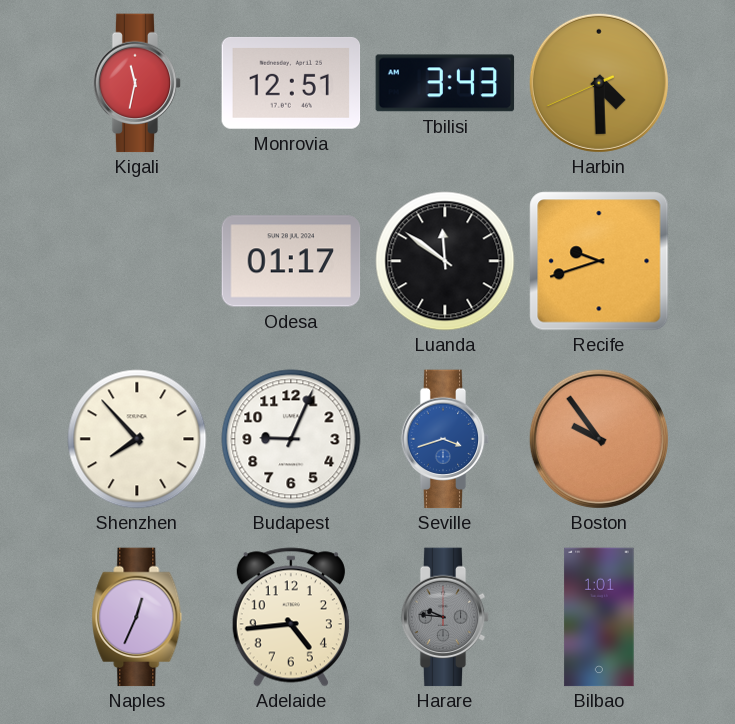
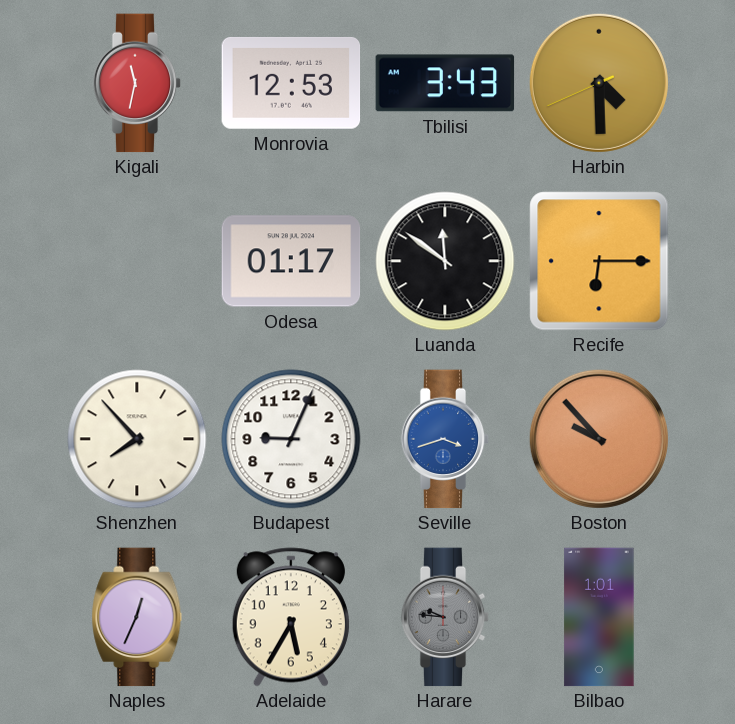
Monrovia: 12:51 -> 12:53
Recife: 9:42 -> 6:15
Boston: 9:54 -> 9:53
Adelaide: 4:44 -> 5:35
